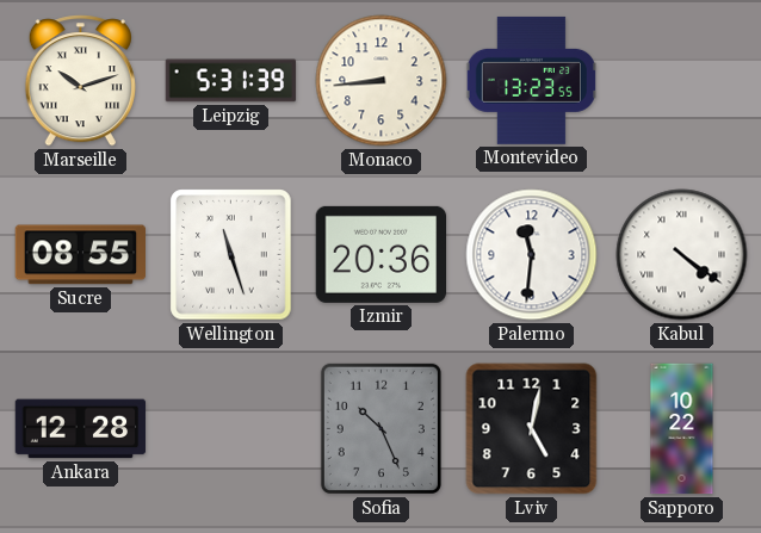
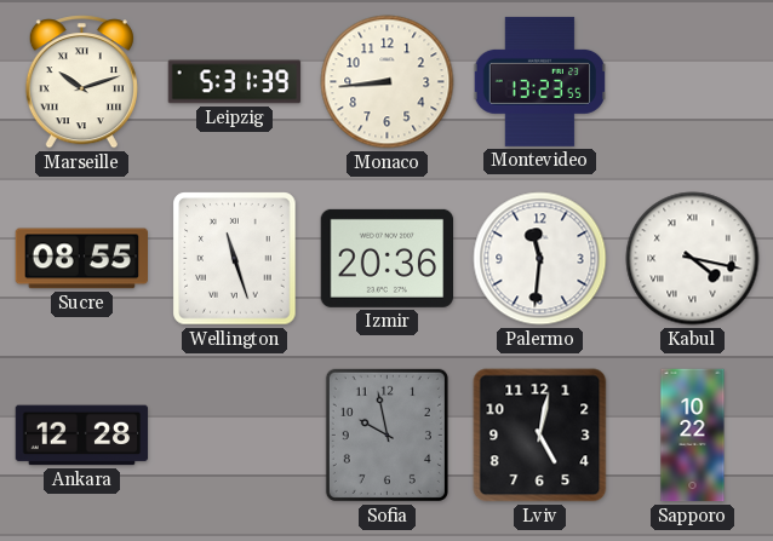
Kabul: 4:21 -> 4:17
Sofia: 10:26 -> 9:58
